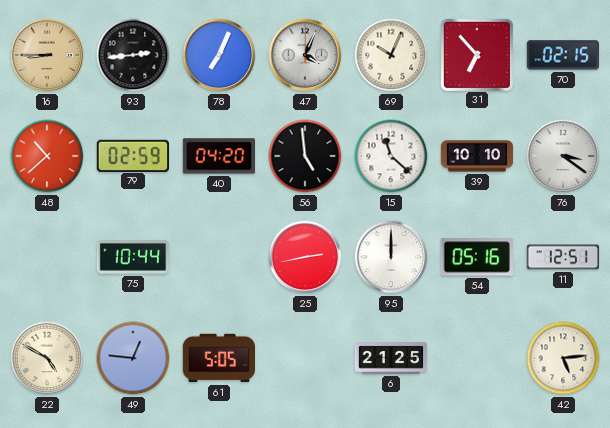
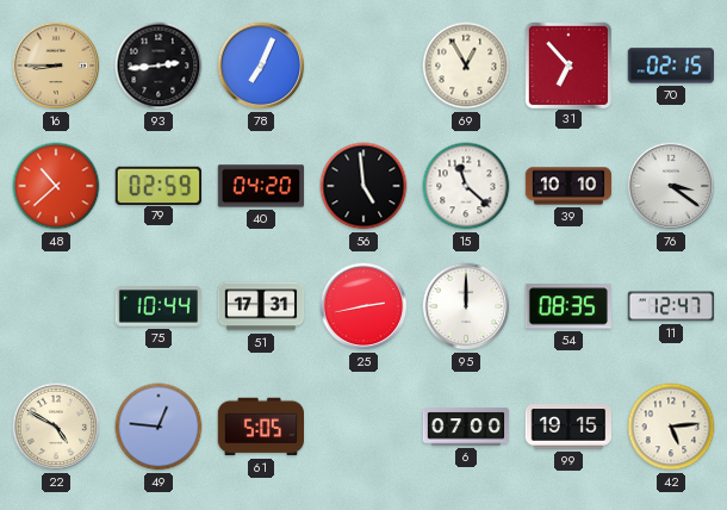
47: 4:04 -> none
69: 10:04 -> 12:55
51: none -> 17:31
54: 05:16 -> 08:35
11: 12:51 -> 12:47
6: 21:25 -> 07:00
99: none -> 19:15
